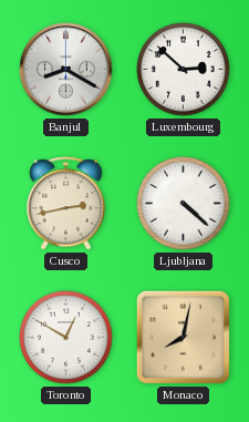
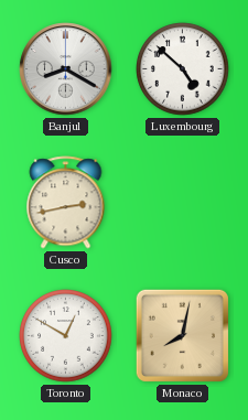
Luxembourg: 2:52 -> 4:52
Ljubljana: 4:22 -> none
